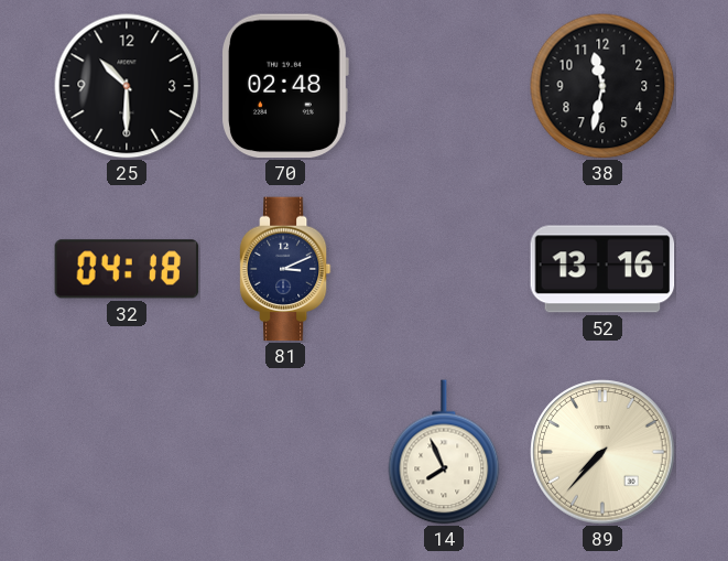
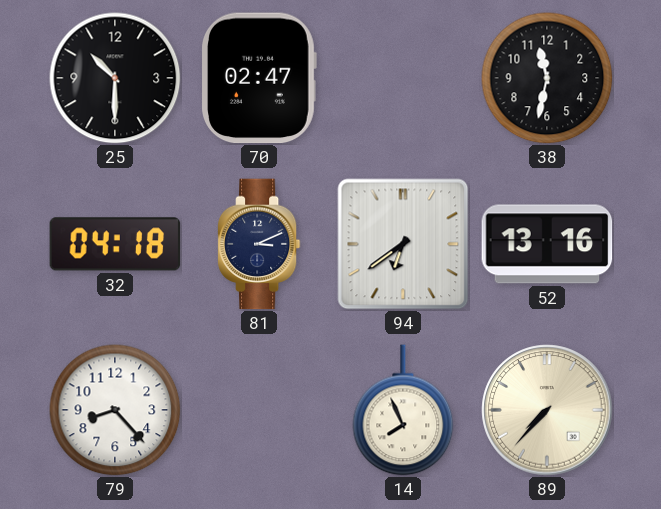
70: 02:48 -> 02:47
94: none -> 6:39
79: none -> 8:23
